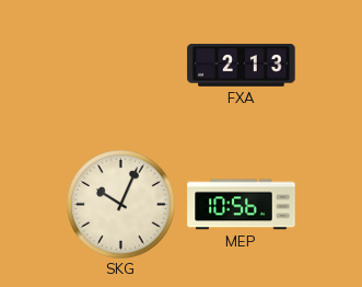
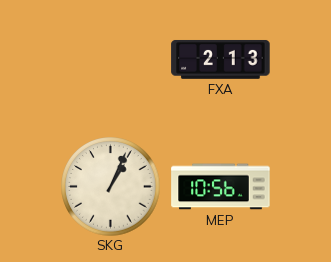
SKG: 10:04 -> 1:04
